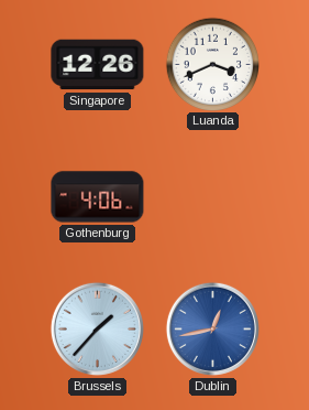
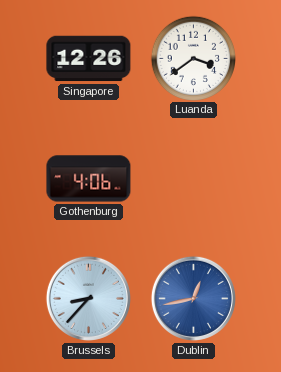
Luanda: 3:41 -> 3:39
Brussels: 1:37 -> 8:37
